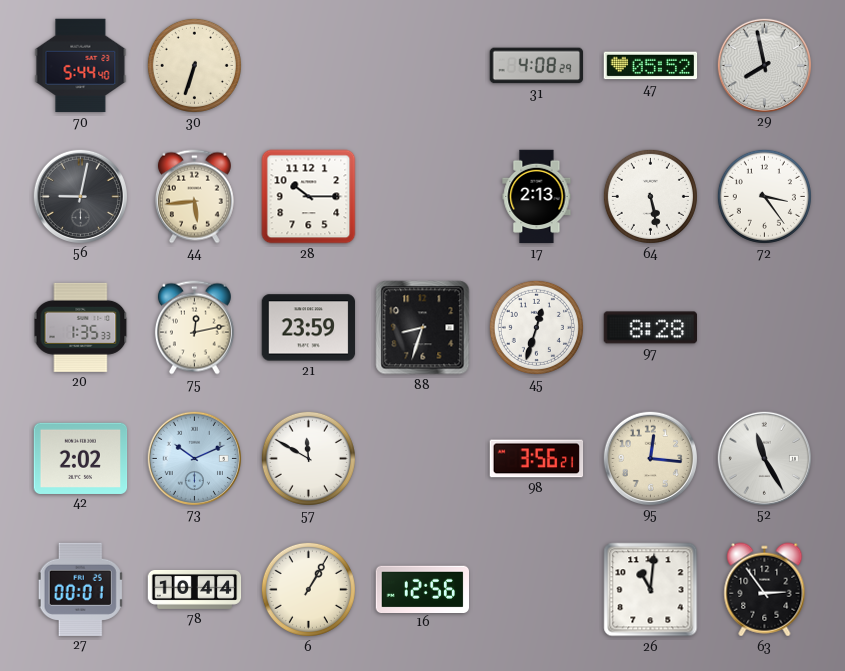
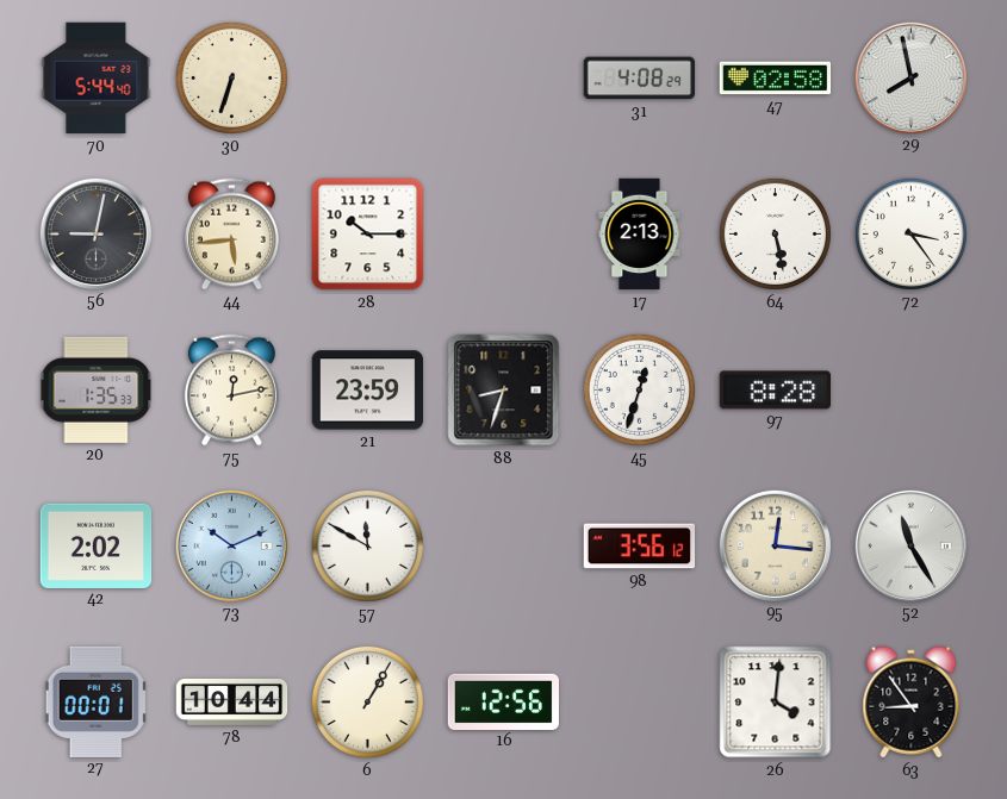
47: 05:52 -> 02:58
98: 3:56:21 -> 3:56:12
26: 11:01 -> 4:01
63: 2:54 -> 8:54
